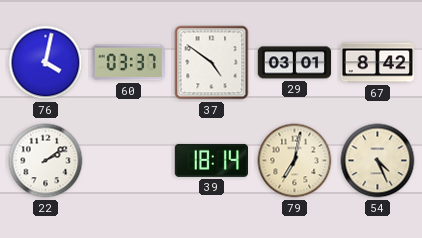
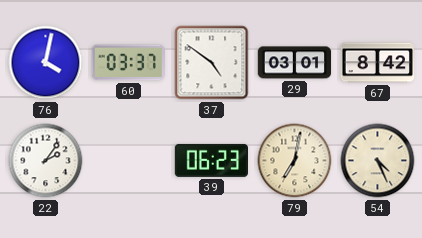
22: 2:09 -> 2:06
39: 18:14 -> 06:23
